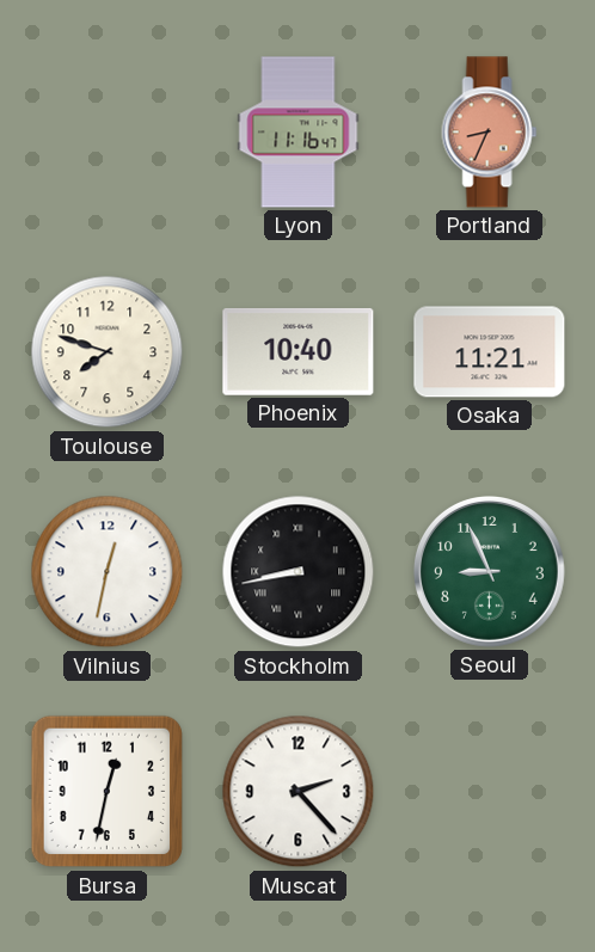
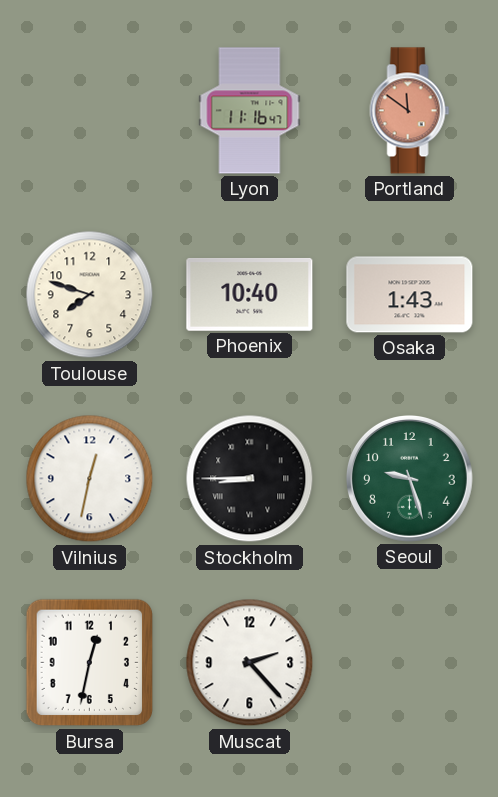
Portland: 8:34 -> 11:51
Osaka: 11:21 -> 1:43
Stockholm: 8:43 -> 8:45
Seoul: 8:56 -> 9:27
